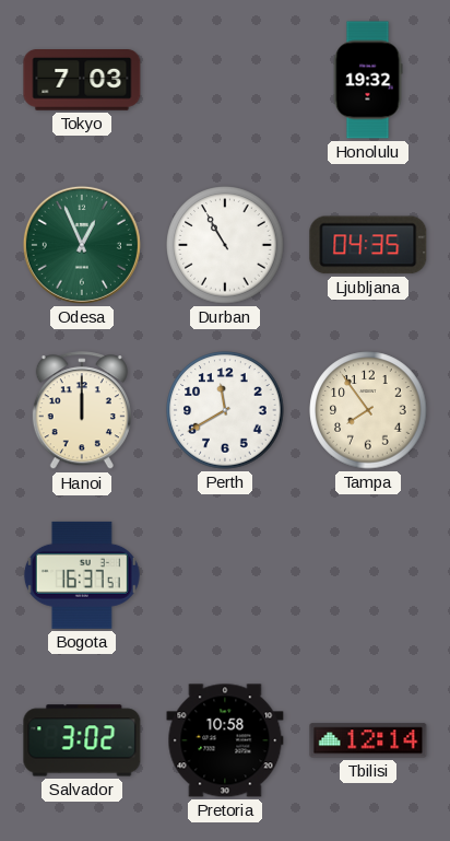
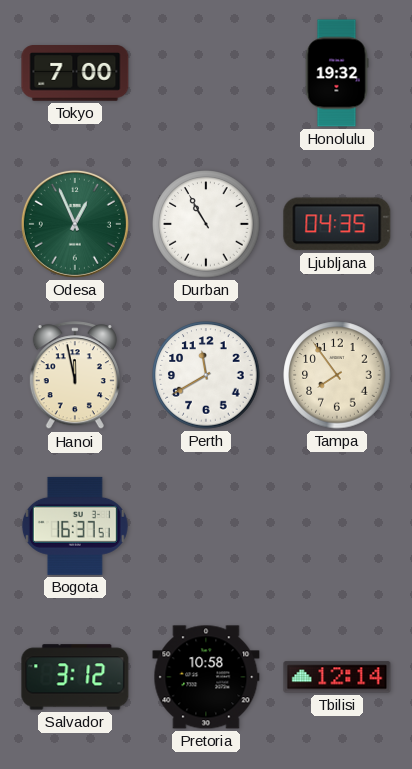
Tokyo: 7:03 -> 7:00
Hanoi: 12:00 -> 11:58
Salvador: 3:02 -> 3:12
